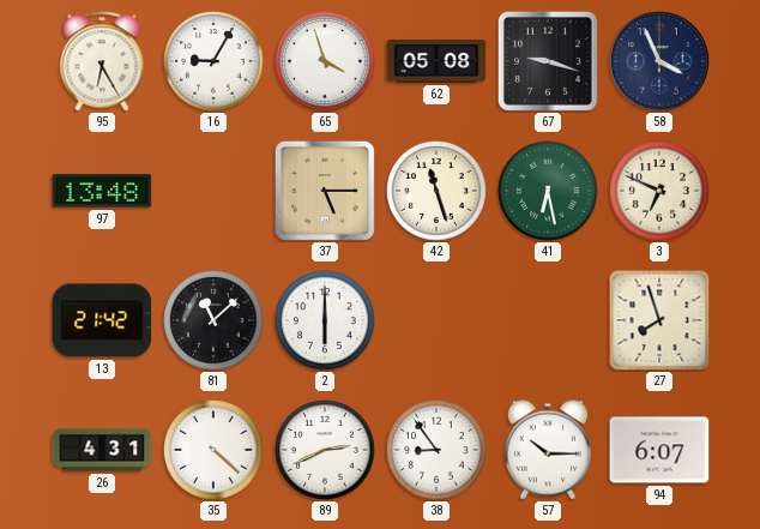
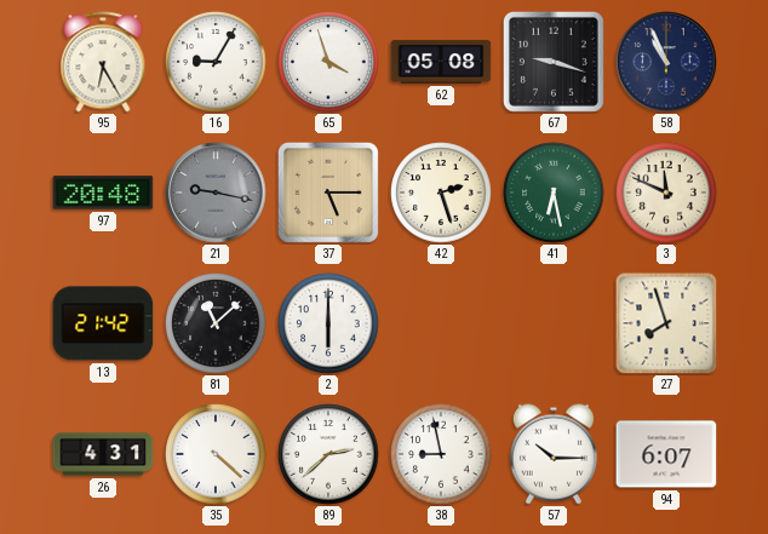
58: 3:56 -> 10:56
97: 13:48 -> 20:48
21: none -> 9:17
42: 11:27 -> 2:27
3: 6:49 -> 11:49
89: 2:41 -> 2:38
38: 8:54 -> 8:58
